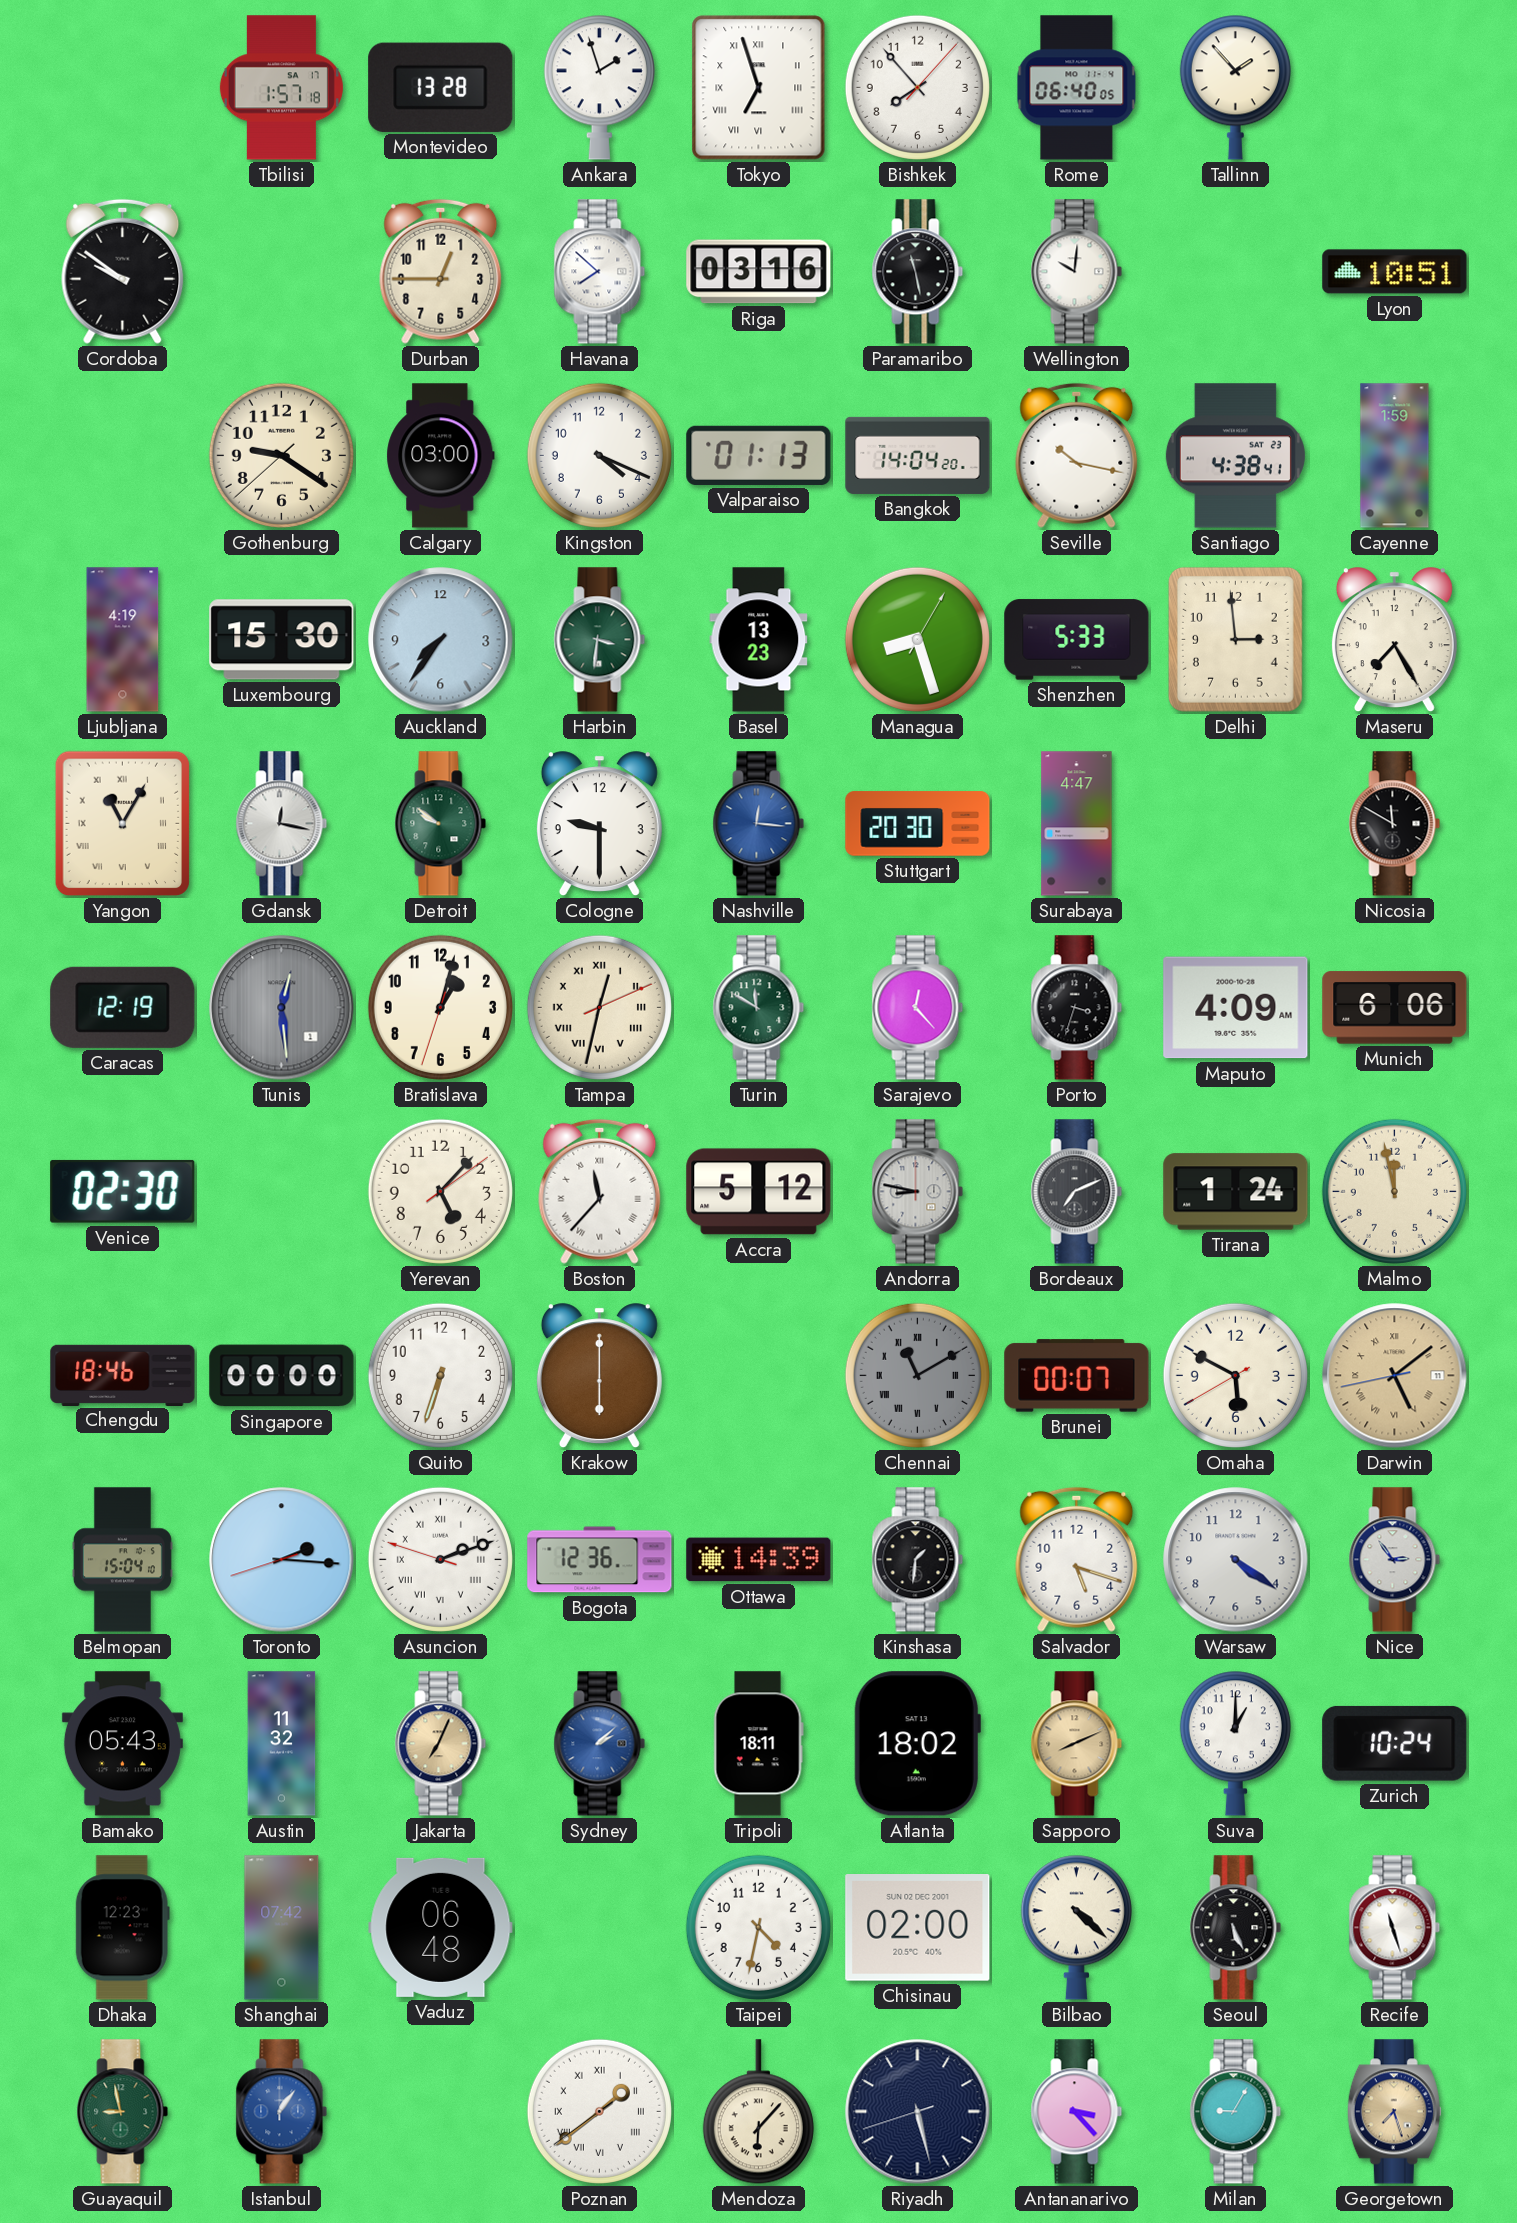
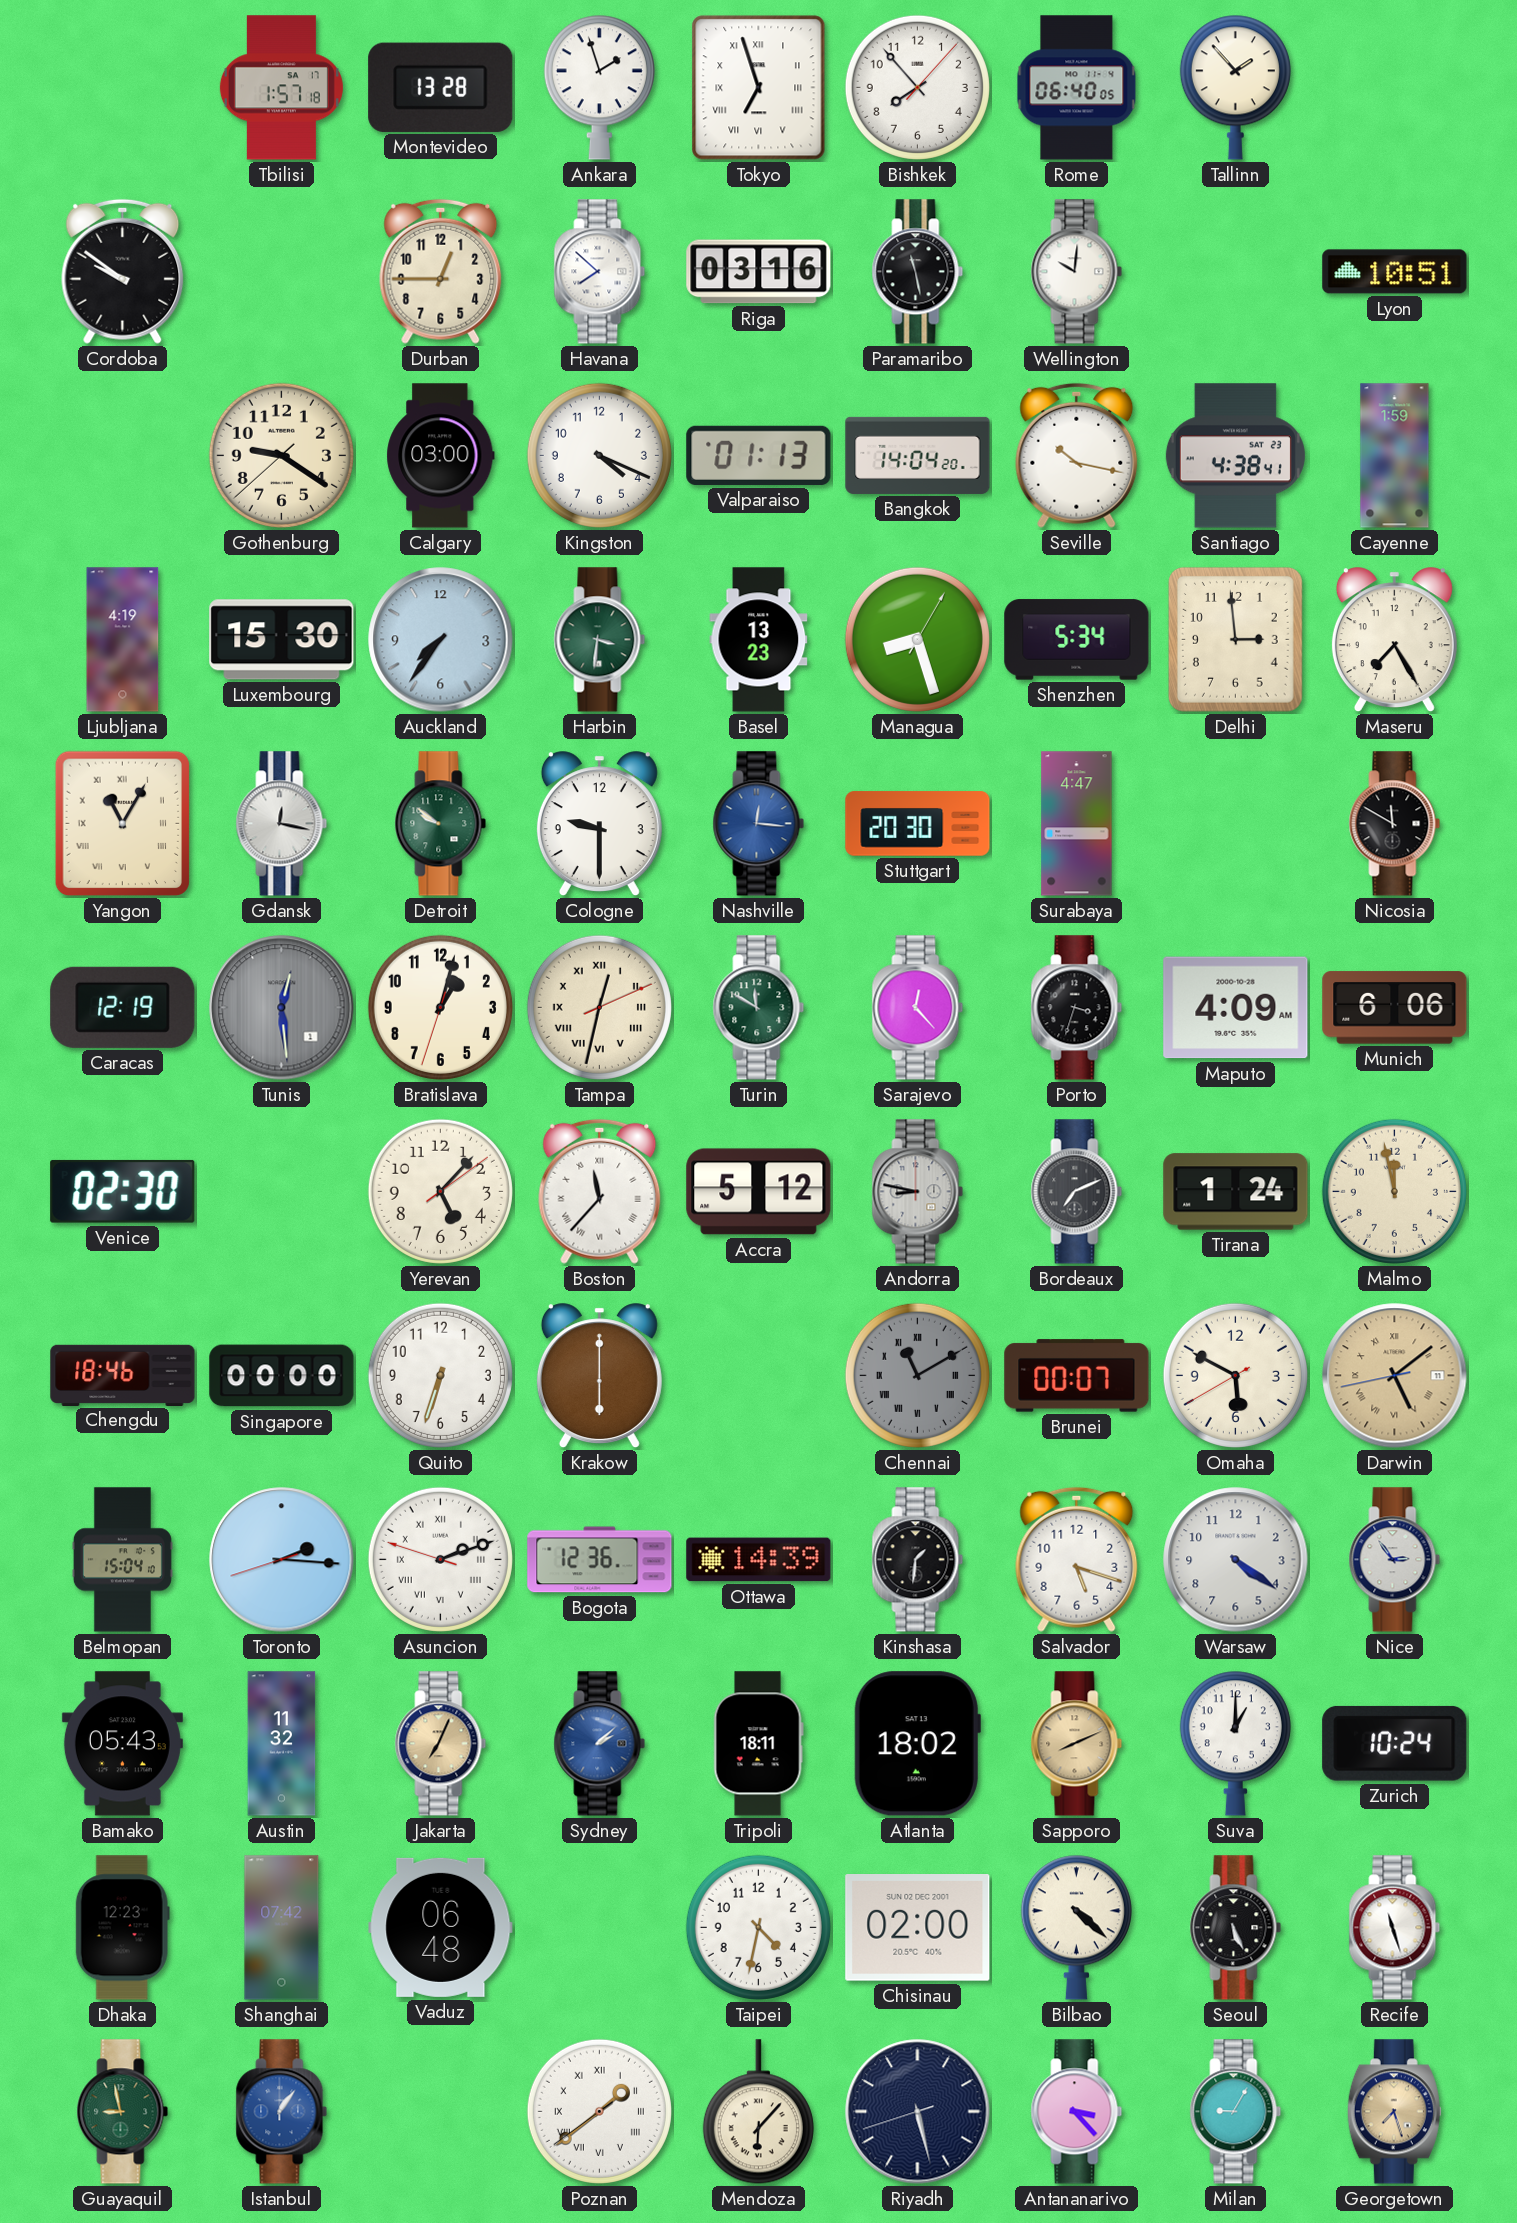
Shenzhen: 5:33 -> 5:34
